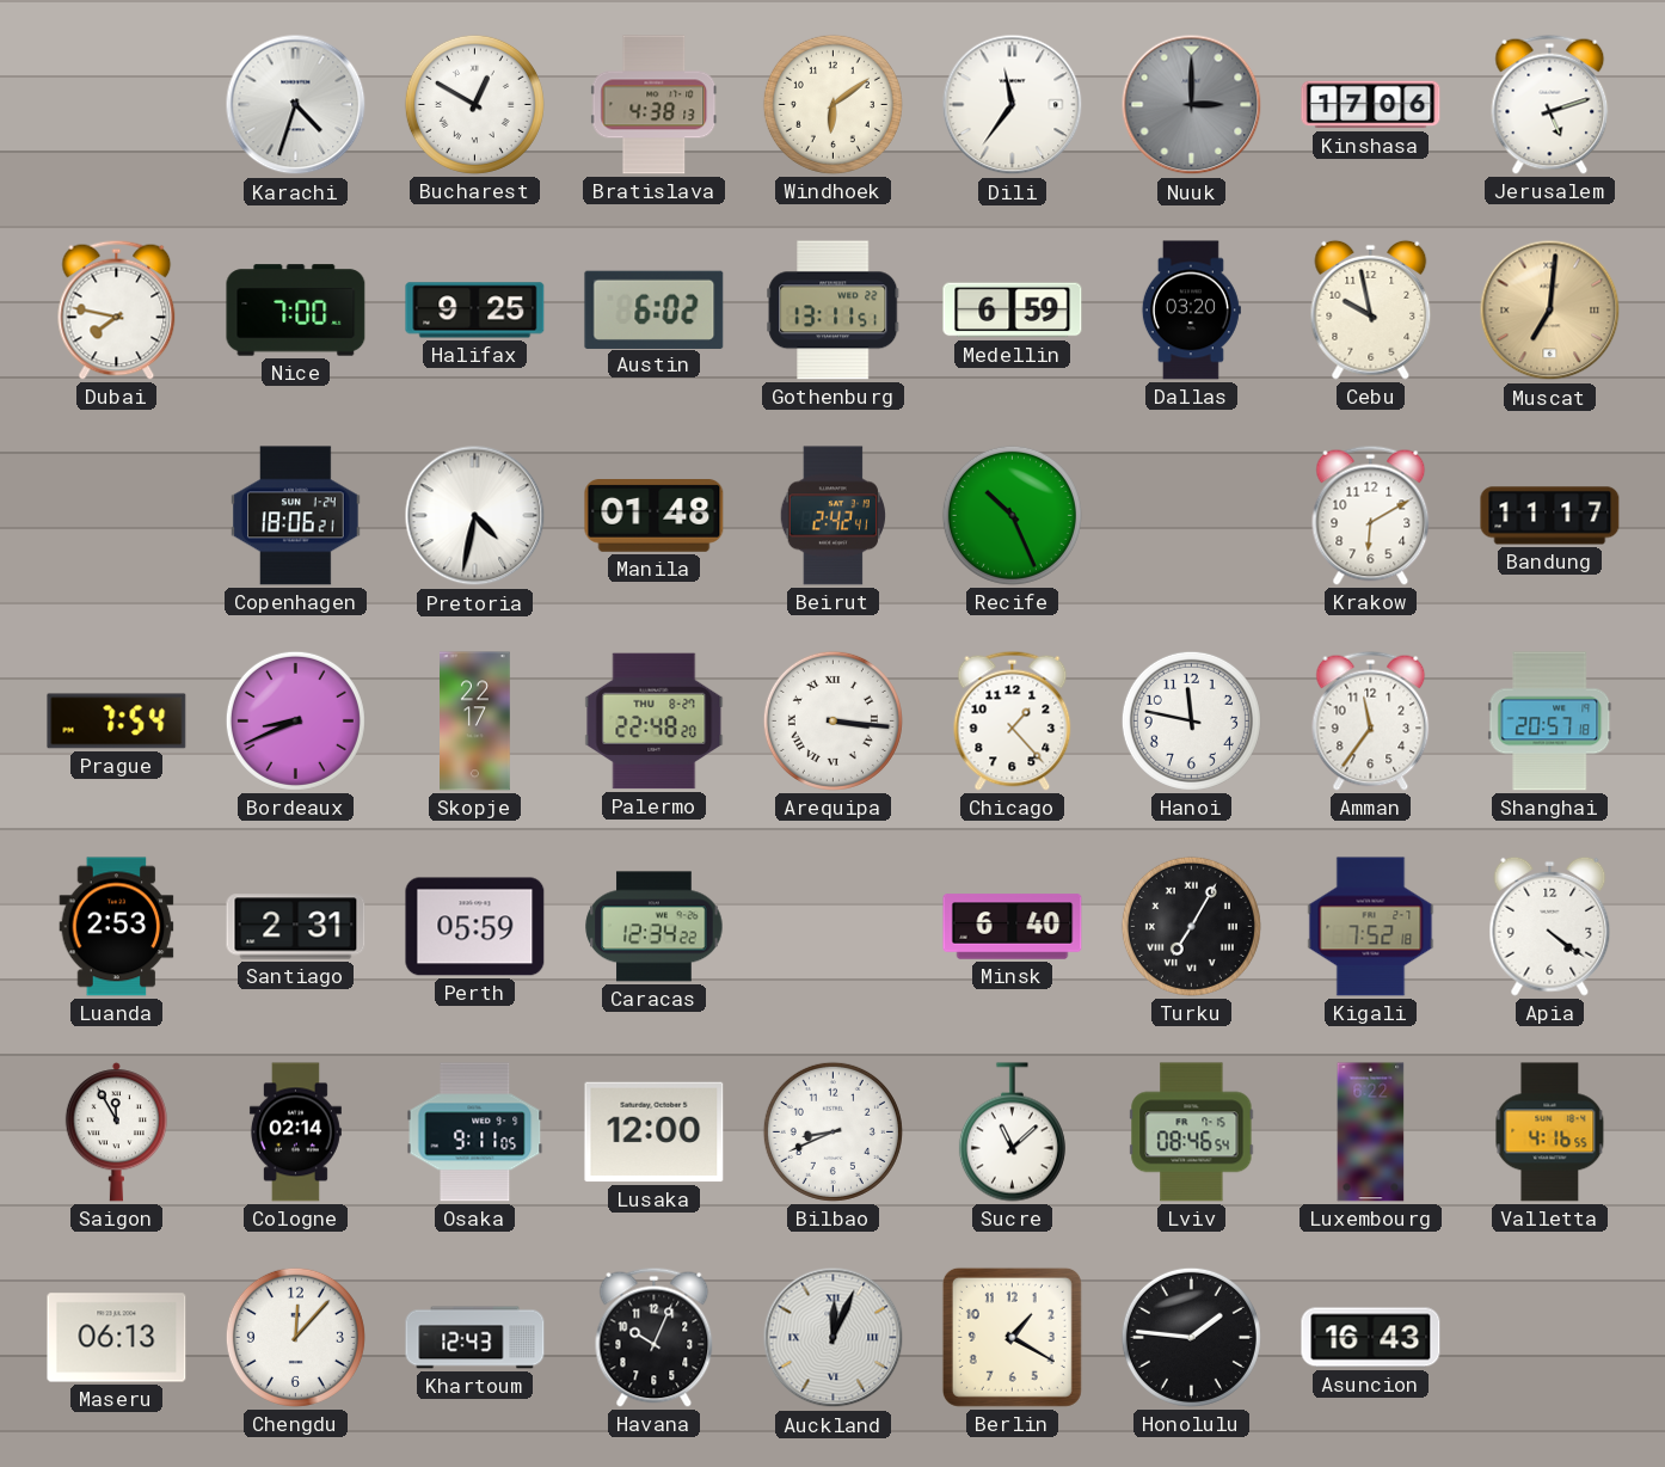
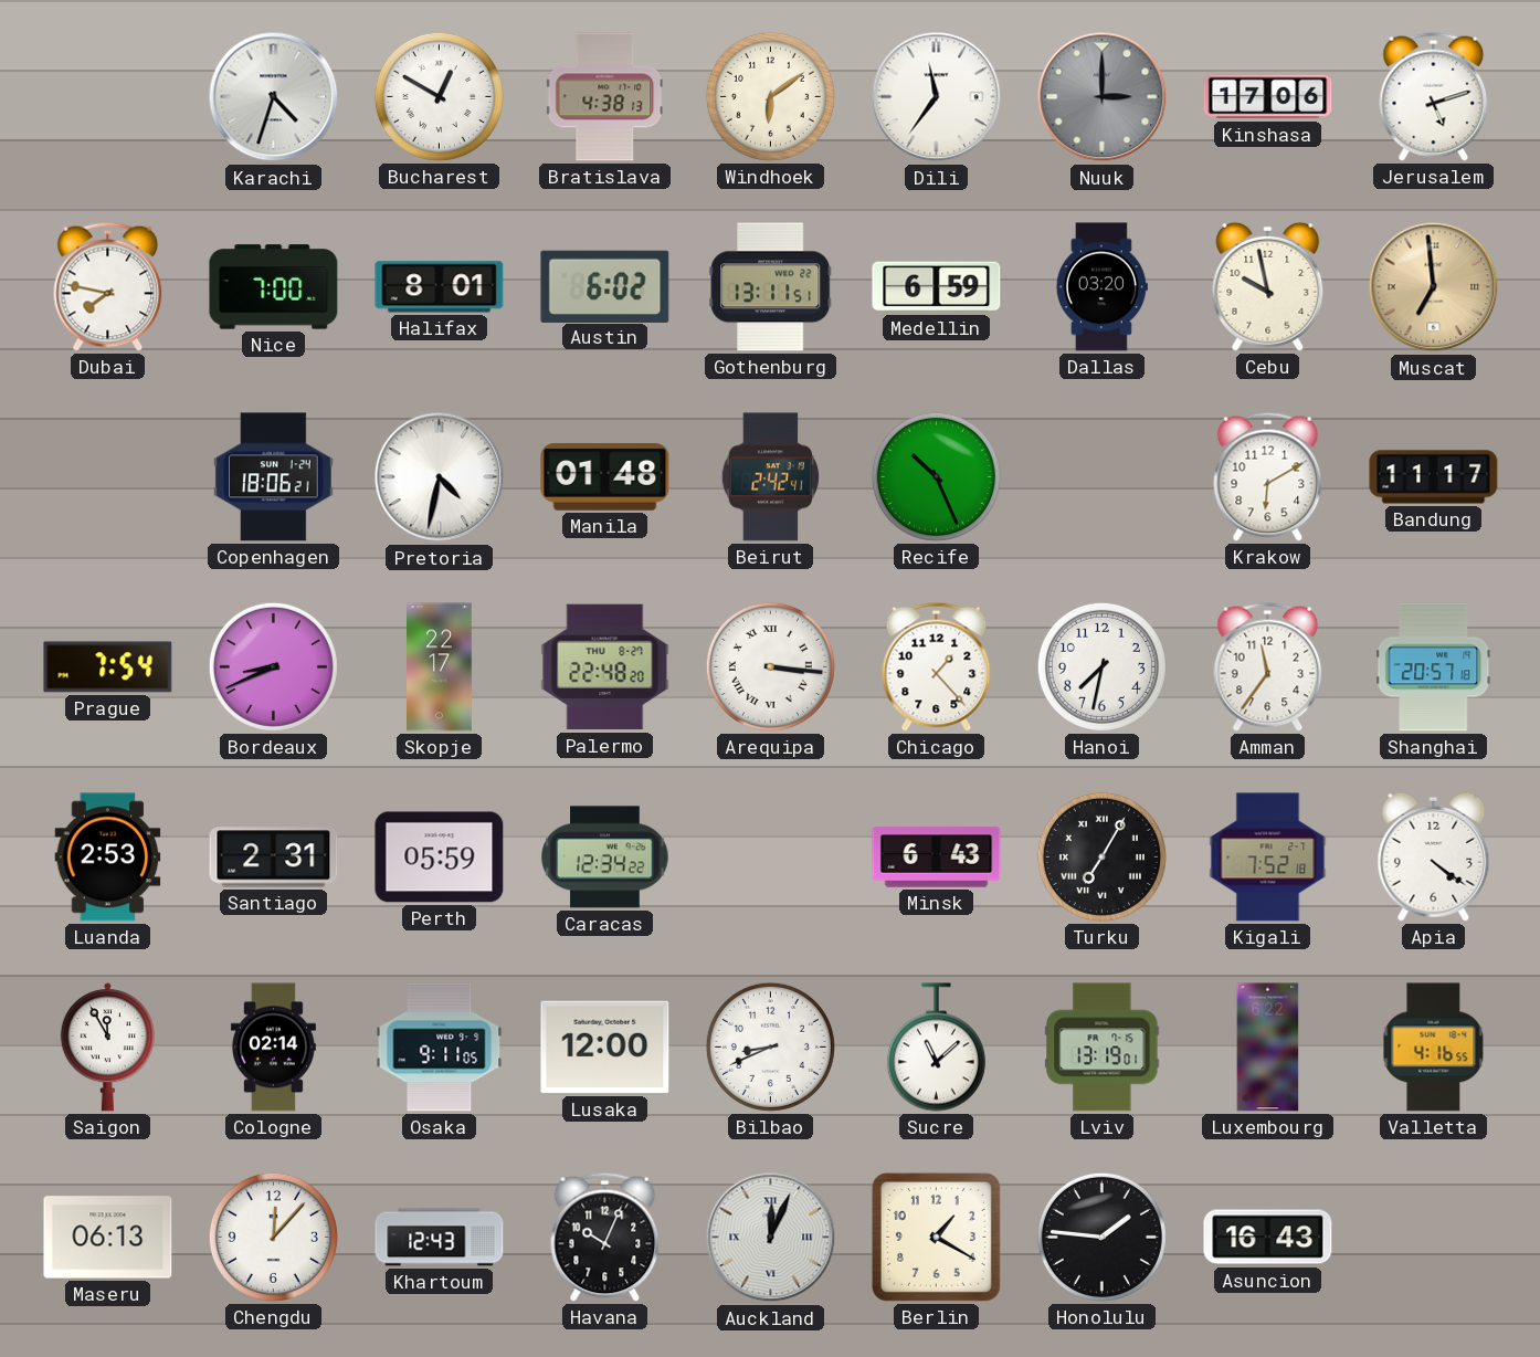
Halifax: 9:25 -> 8:01
Muscat: 7:01 -> 6:59
Hanoi: 11:47 -> 7:32
Minsk: 6:40 -> 6:43
Lviv: 08:46 -> 13:19
